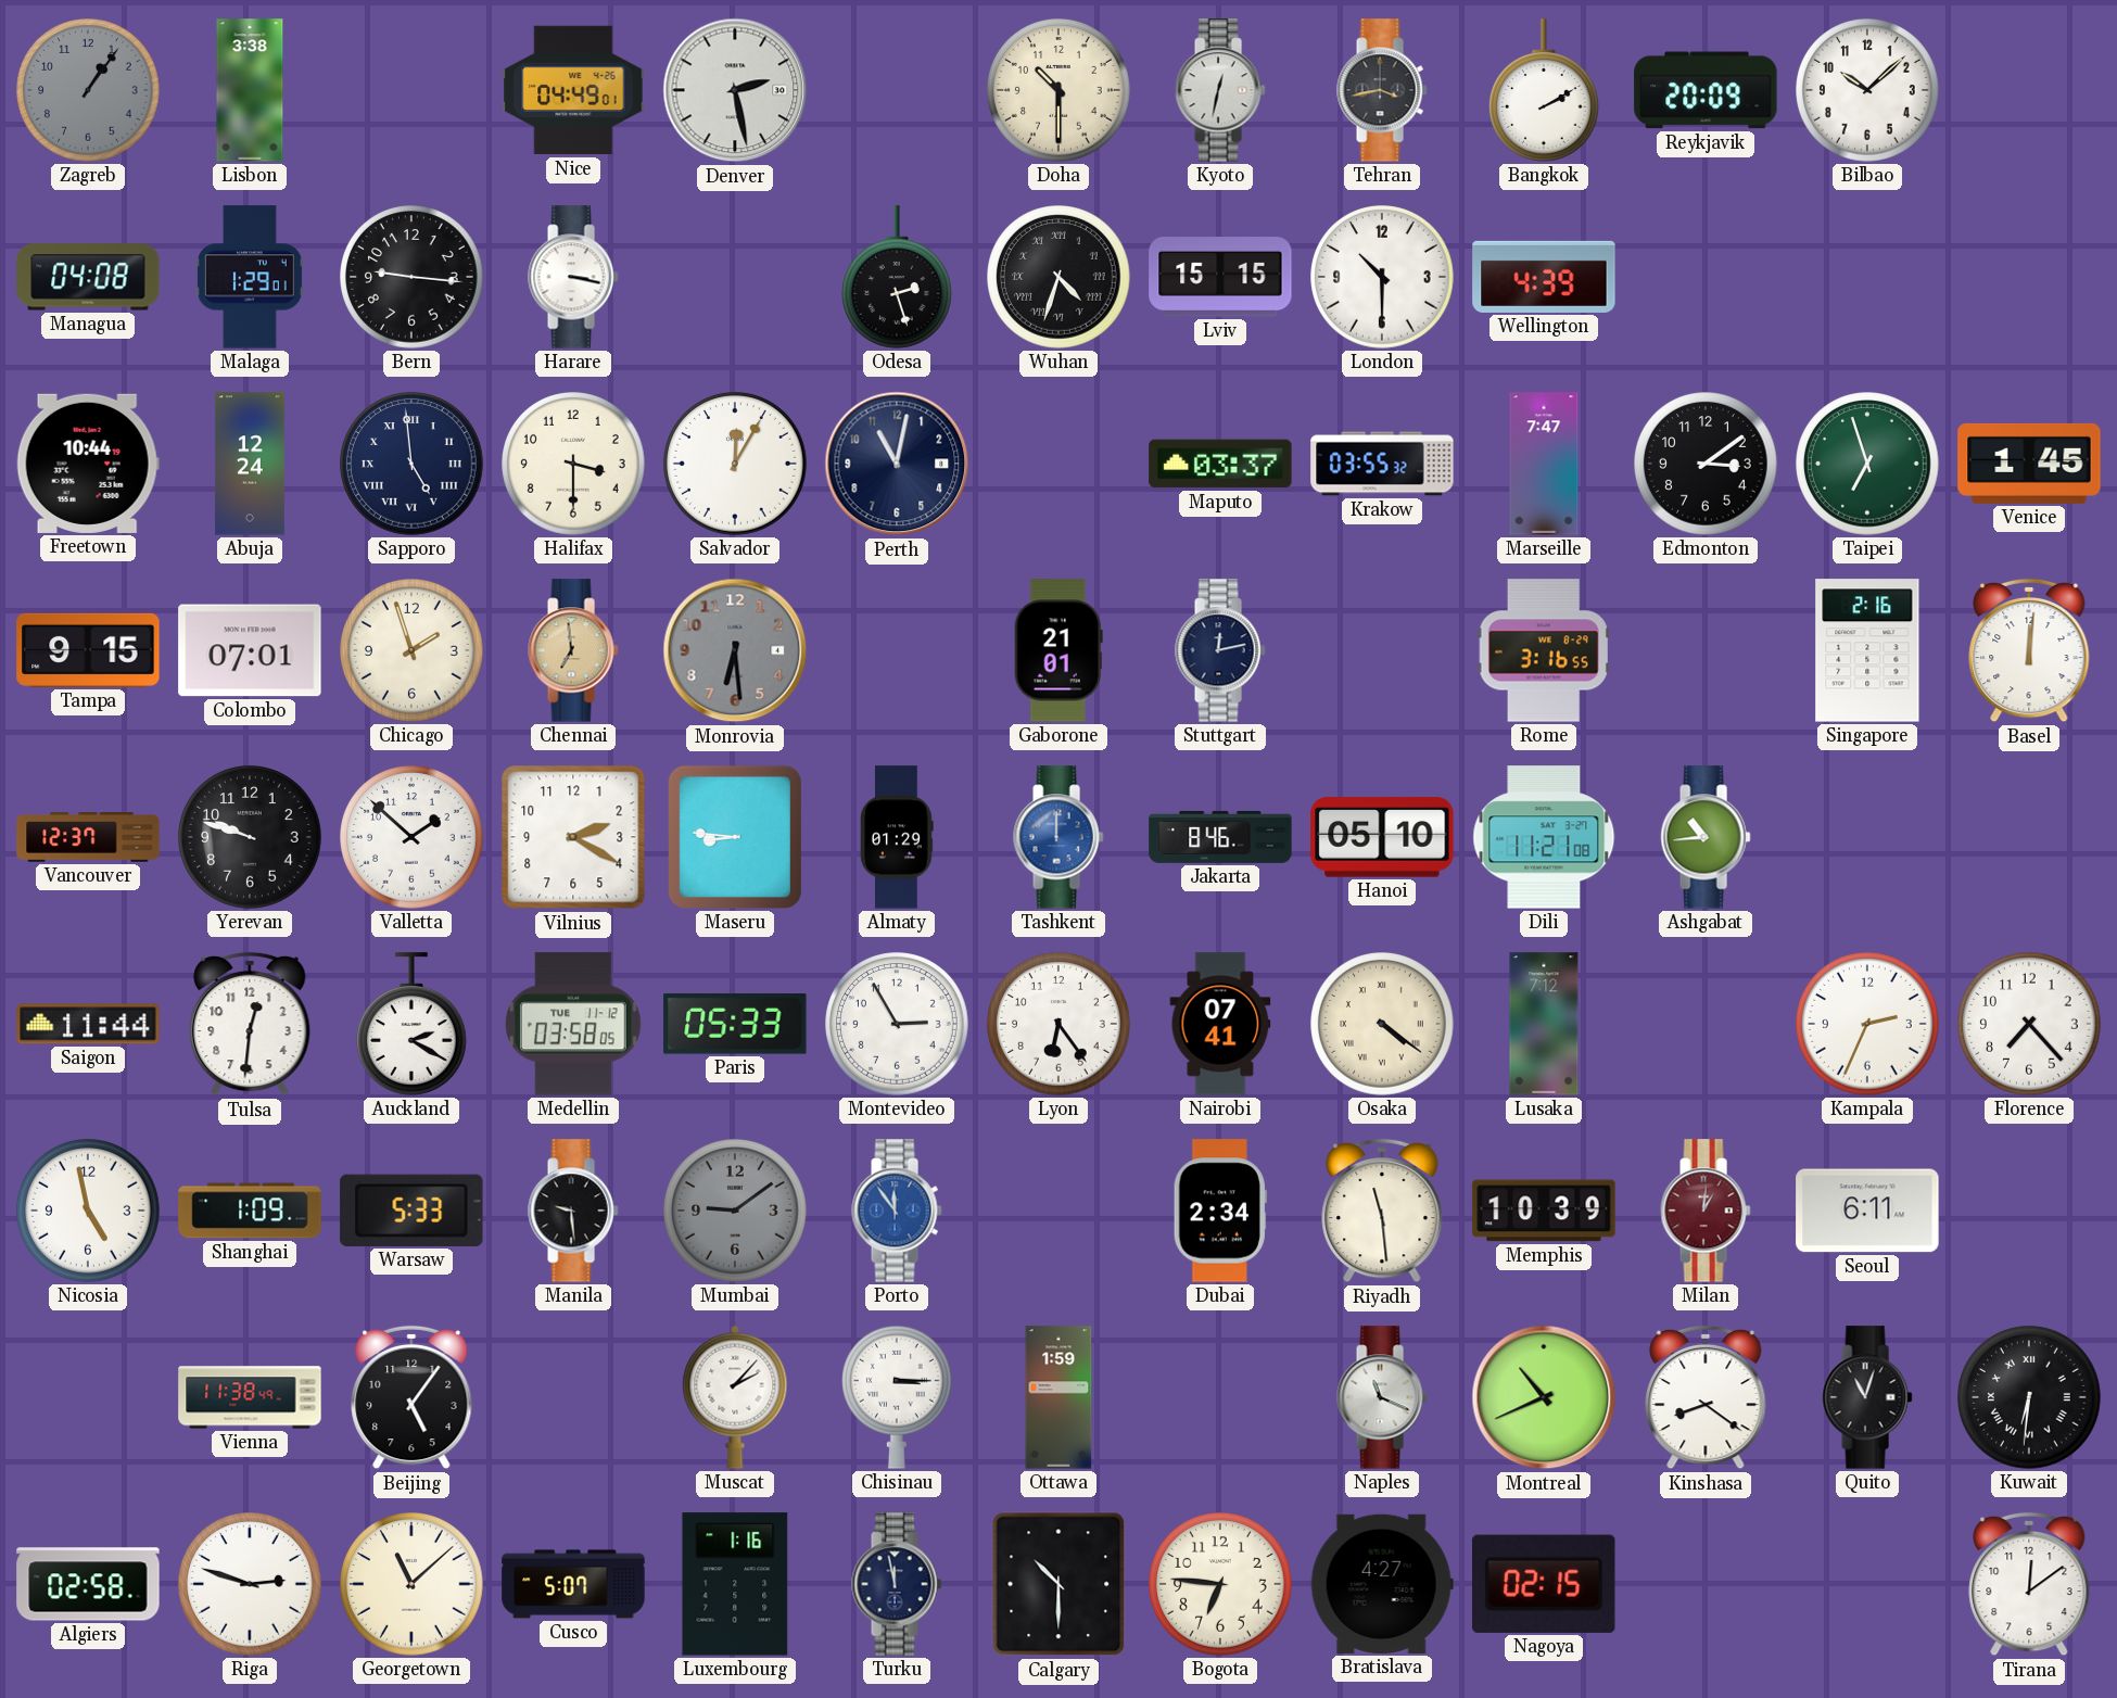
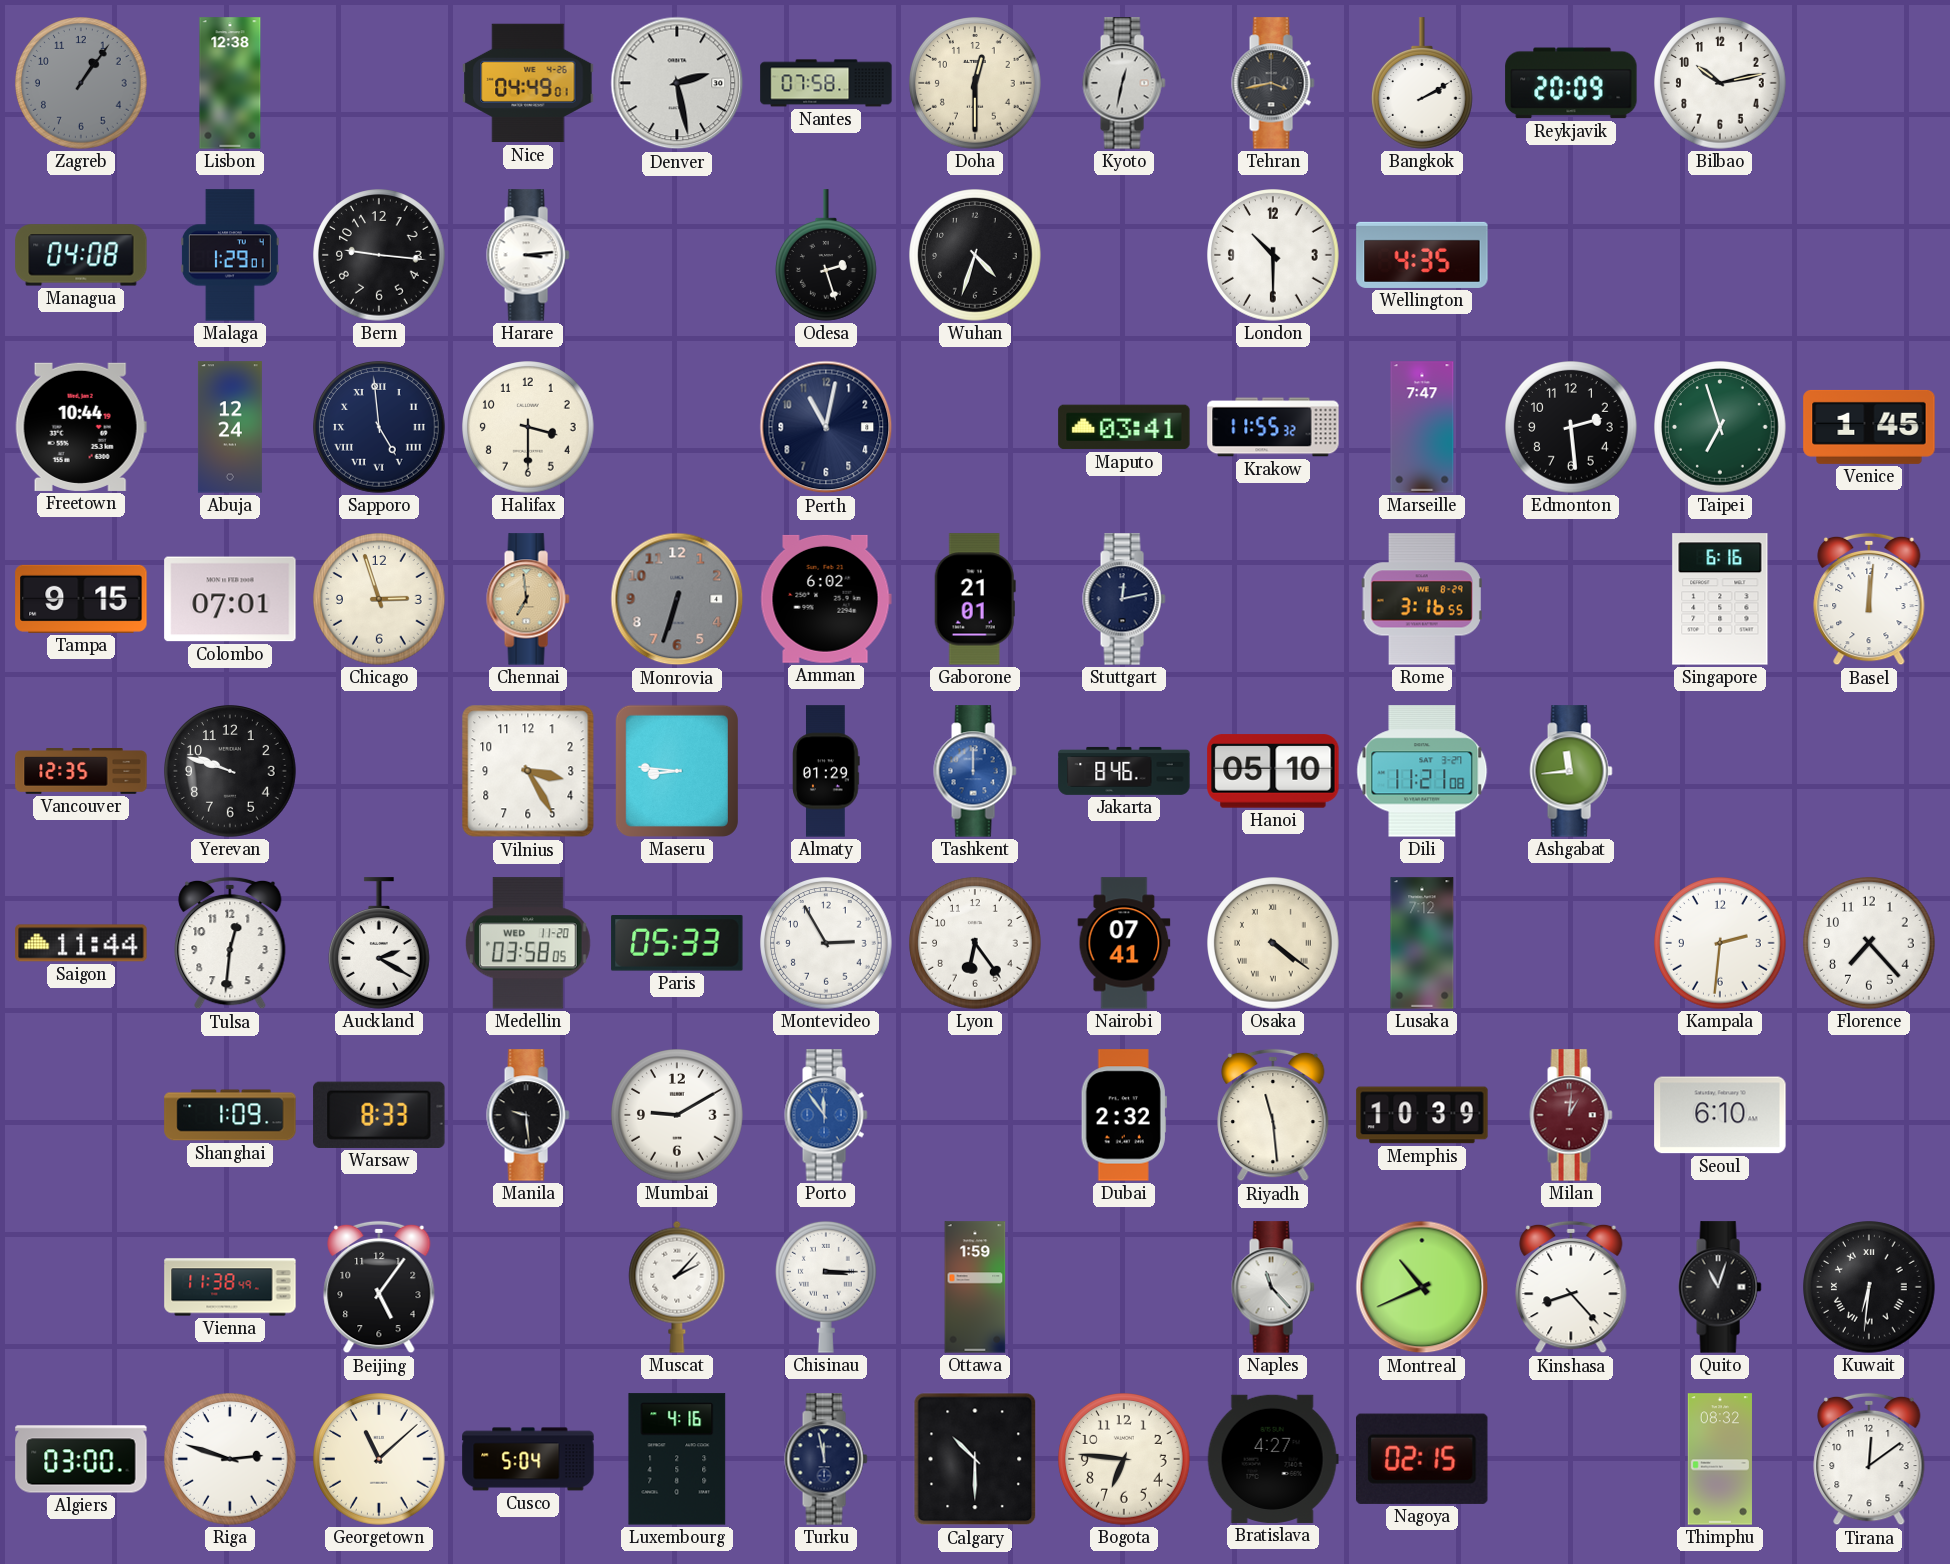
Lisbon: 3:38 -> 12:38
Nantes: none -> 07:58
Doha: 10:30 -> 12:30
Bilbao: 10:08 -> 10:13
Harare: 3:17 -> 3:14
Wuhan numerals: Roman -> Arabic
Lviv: 15:15 -> none
Wellington: 4:39 -> 4:35
Salvador: 12:05 -> none
Maputo: 03:37 -> 03:41
Krakow: 03:55 -> 11:55
Edmonton: 3:09 -> 2:29
Chicago: 1:57 -> 2:57
Monrovia: 6:29 -> 6:33
Amman: none -> 6:02
Singapore: 2:16 -> 6:16
Vancouver: 12:37 -> 12:35
Valletta: 1:52 -> none
Vilnius: 2:20 -> 3:25
Ashgabat: 10:44 -> 11:44
Medellin date: TUE 11-12 -> WED 11-20
Kampala: 2:34 -> 2:31
Nicosia: 4:58 -> none
Warsaw: 5:33 -> 8:33
Mumbai: 9:09 -> 9:10
Mumbai dial: grey -> white
Dubai: 2:34 -> 2:32
Seoul: 6:11 -> 6:10
Naples: 11:19 -> 11:23
Kinshasa: 8:21 -> 8:23
Algiers: 02:58 -> 03:00
Cusco: 5:07 -> 5:04
Luxembourg: 1:16 -> 4:16
Thimphu: none -> 08:32
